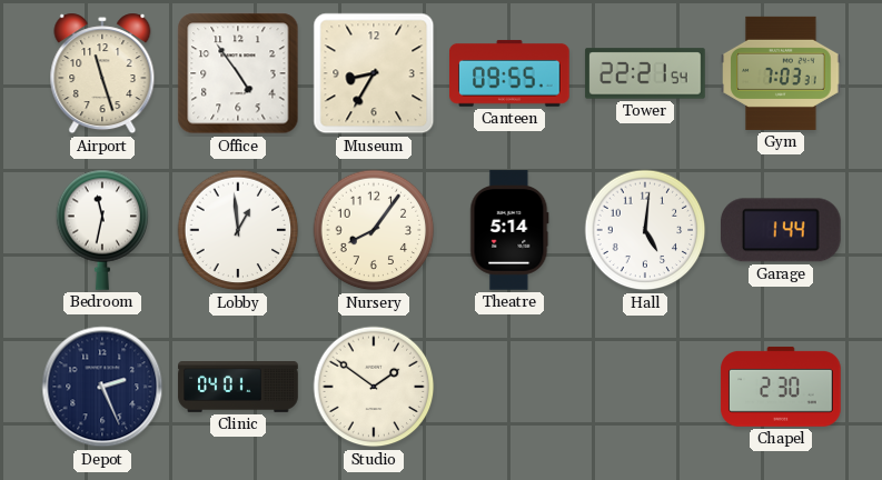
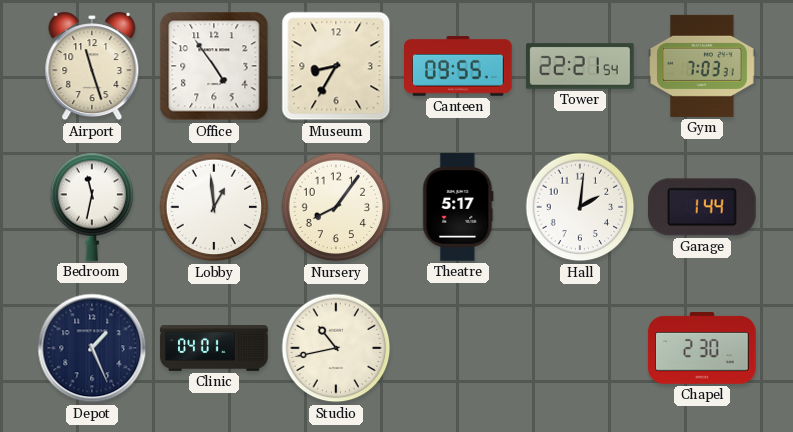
Theatre: 5:14 -> 5:17
Hall: 5:01 -> 2:01
Depot: 2:26 -> 1:26
Studio: 1:51 -> 10:43
